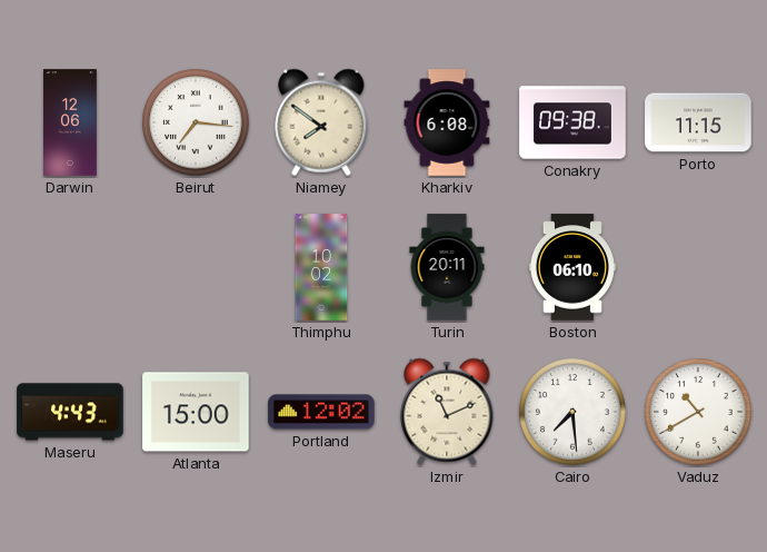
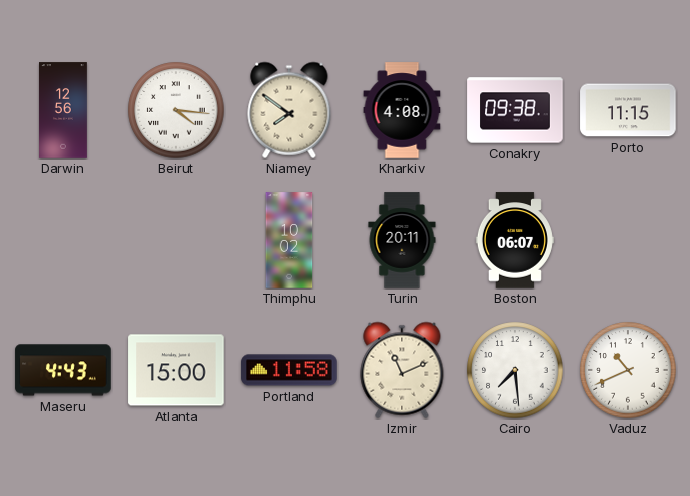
Darwin: 12:06 -> 12:56
Beirut: 7:16 -> 4:16
Kharkiv: 6:08 -> 4:08
Boston: 06:10 -> 06:07
Portland: 12:02 -> 11:58
Vaduz: 10:40 -> 10:41
